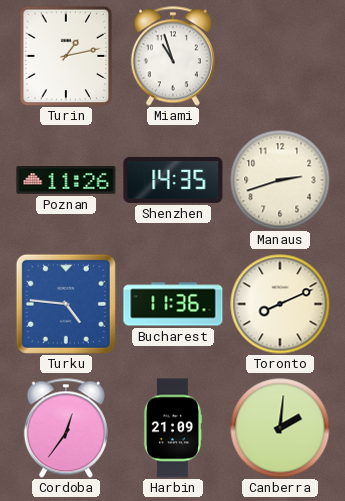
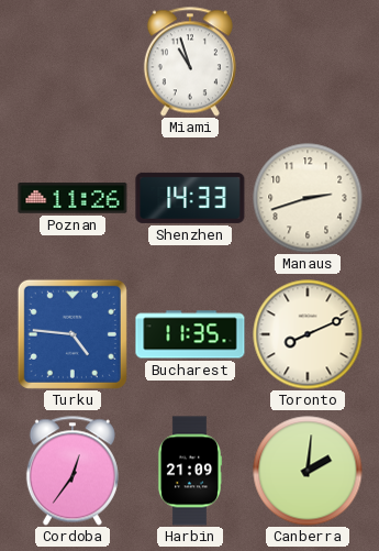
Turin: 1:13 -> none
Shenzhen: 14:35 -> 14:33
Bucharest: 11:36 -> 11:35
